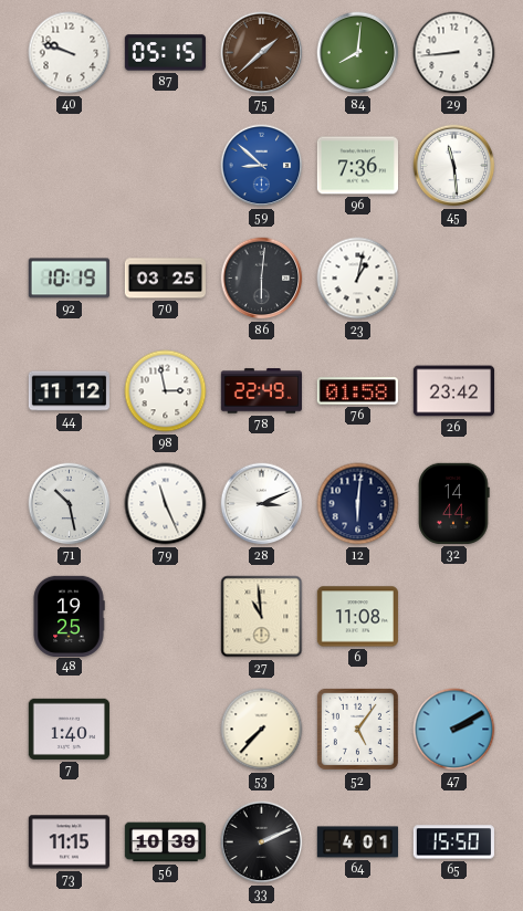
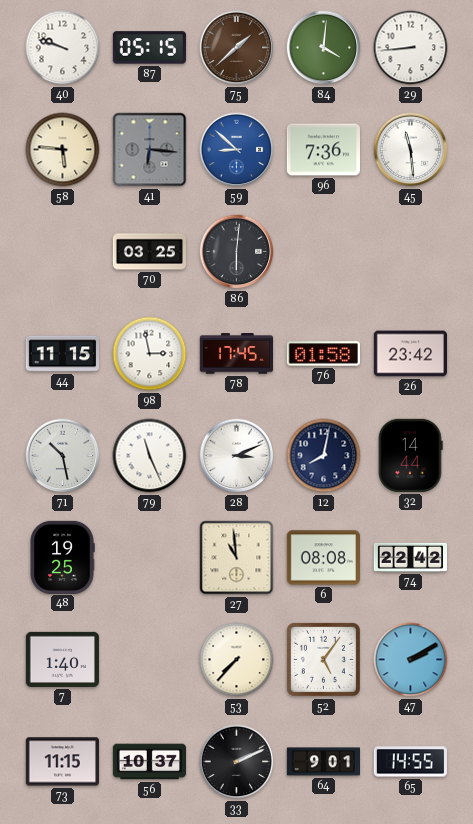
84: 8:01 -> 4:01
58: none -> 5:46
41: none -> 6:16
92: 10:19 -> none
23: 1:02 -> none
44: 11:12 -> 11:15
78: 22:49 -> 17:45
12: 6:01 -> 8:02
6: 11:08 -> 08:08
74: none -> 22:42
56: 10:39 -> 10:37
64: 4:01 -> 9:01
65: 15:50 -> 14:55
